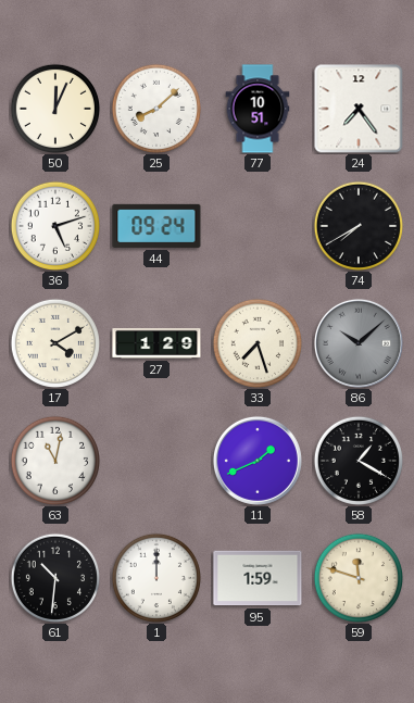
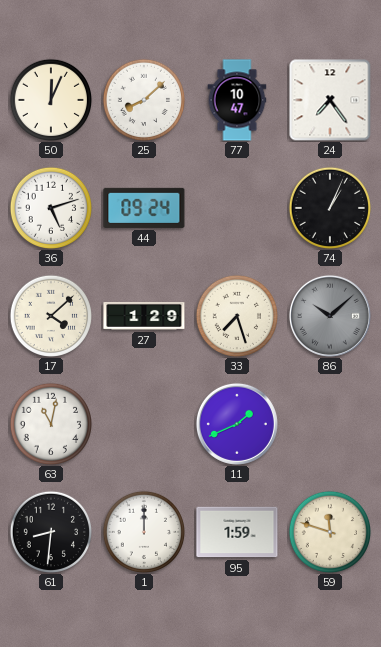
77: 10:51 -> 10:47
74: 7:40 -> 1:04
17: 4:10 -> 4:08
58: 1:20 -> none
61: 10:31 -> 8:31
